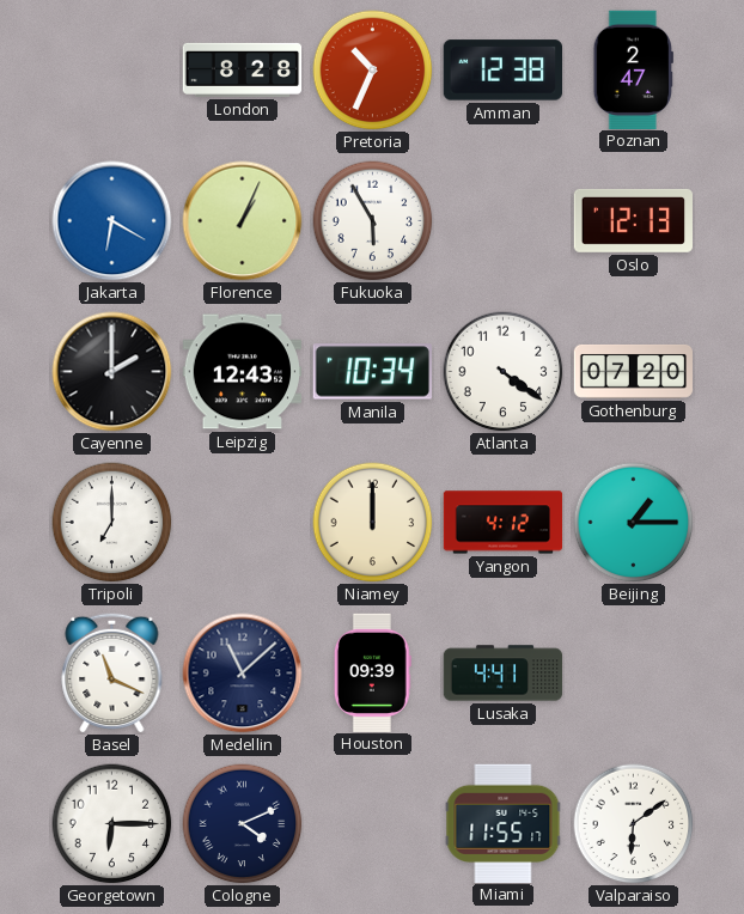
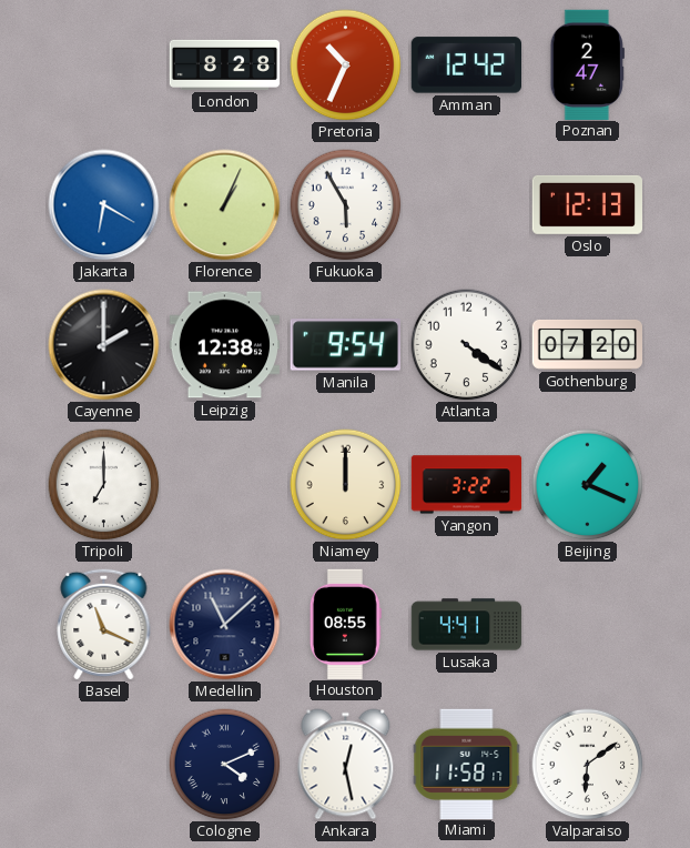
Amman: 12:38 -> 12:42
Leipzig: 12:43 -> 12:38
Manila: 10:34 -> 9:54
Yangon: 4:12 -> 3:22
Beijing: 1:15 -> 1:19
Houston: 09:39 -> 08:55
Georgetown: 6:15 -> none
Ankara: none -> 12:28
Miami: 11:55 -> 11:58
